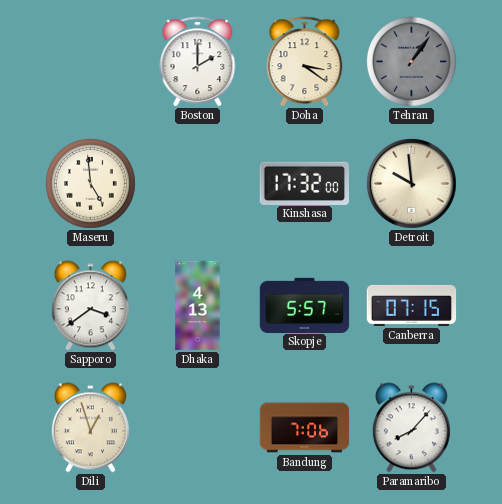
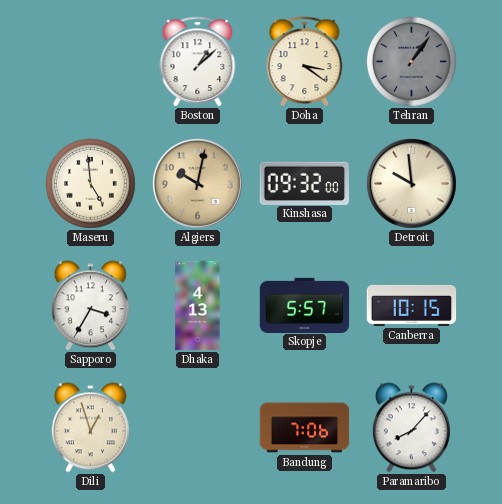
Boston: 2:00 -> 1:08
Algiers: none -> 10:02
Kinshasa: 17:32 -> 09:32
Sapporo: 3:39 -> 3:35
Canberra: 07:15 -> 10:15
